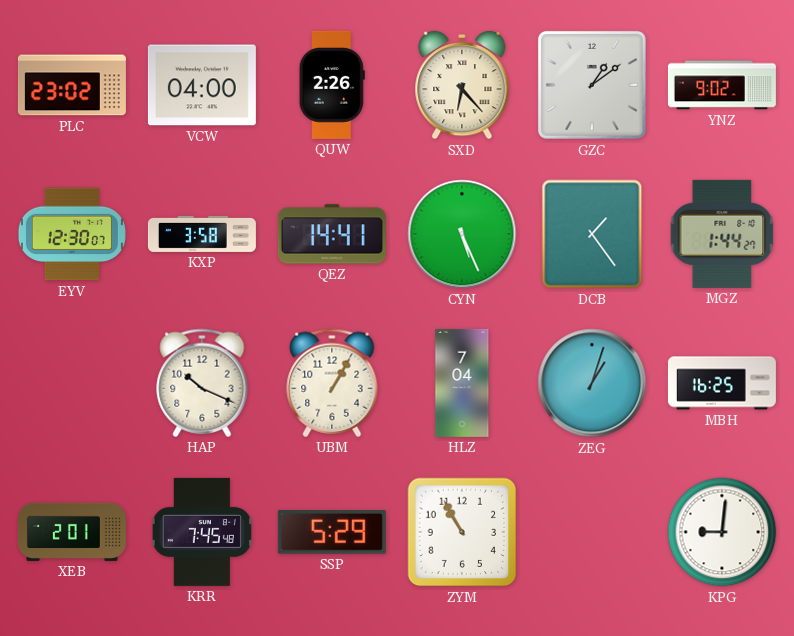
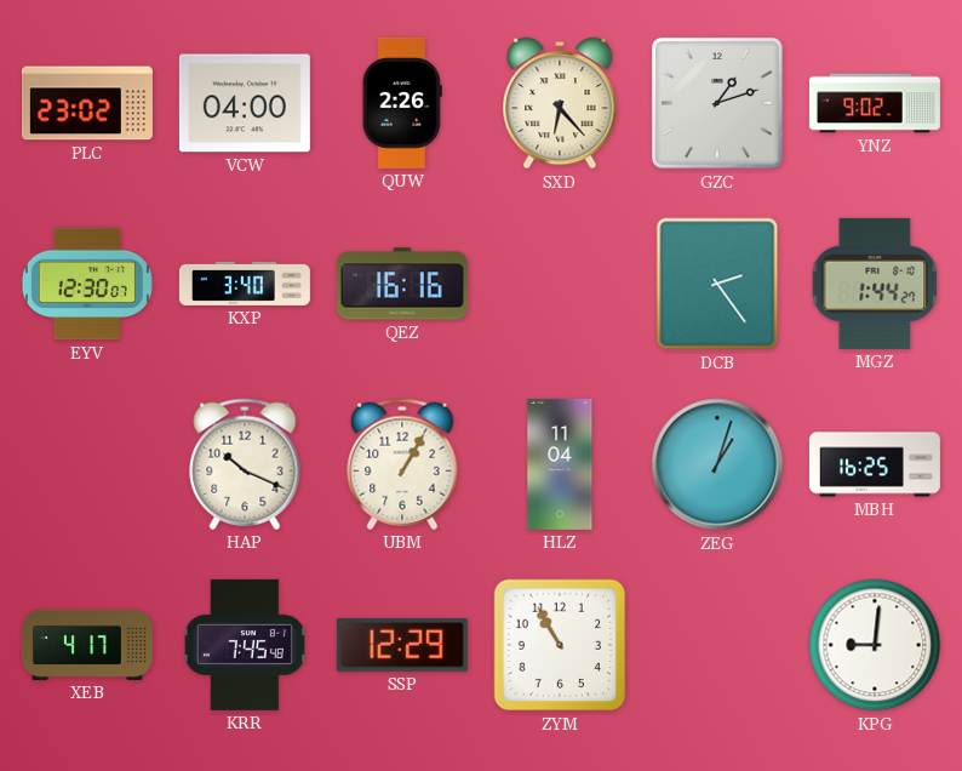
GZC: 1:09 -> 1:12
KXP: 3:58 -> 3:40
QEZ: 14:41 -> 16:16
CYN: 5:26 -> none
DCB: 1:24 -> 2:24
HLZ: 7:04 -> 11:04
XEB: 2:01 -> 4:17
SSP: 5:29 -> 12:29
